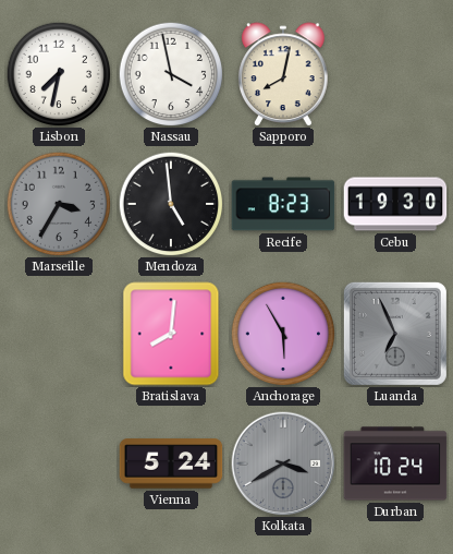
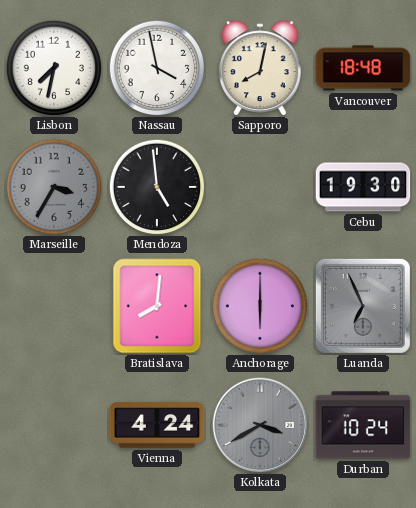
Vancouver: none -> 18:48
Recife: 8:23 -> none
Anchorage: 5:55 -> 6:00
Vienna: 5:24 -> 4:24
